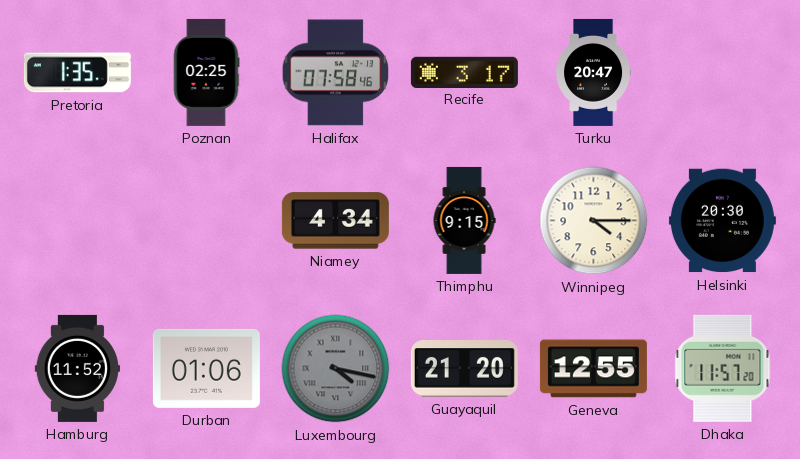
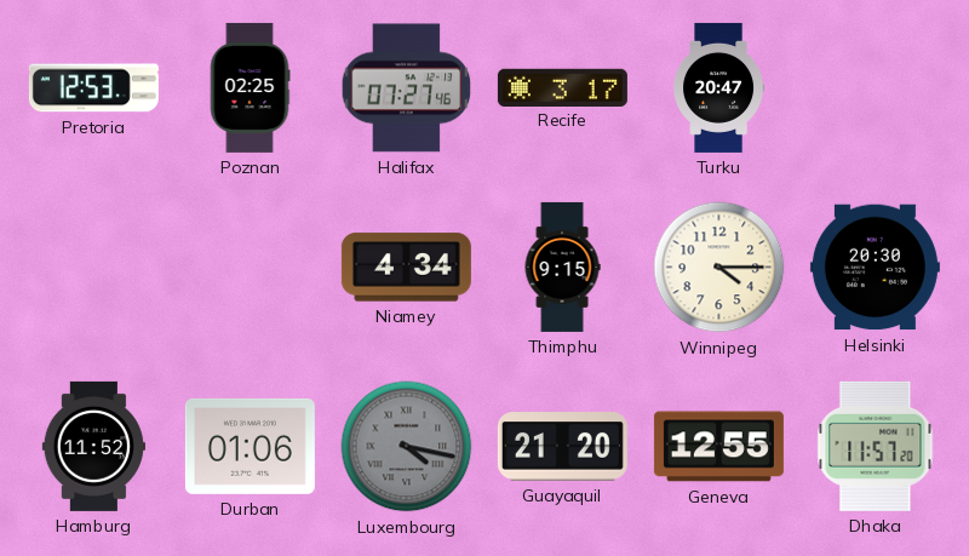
Pretoria: 1:35 -> 12:53
Halifax: 07:58 -> 07:27
